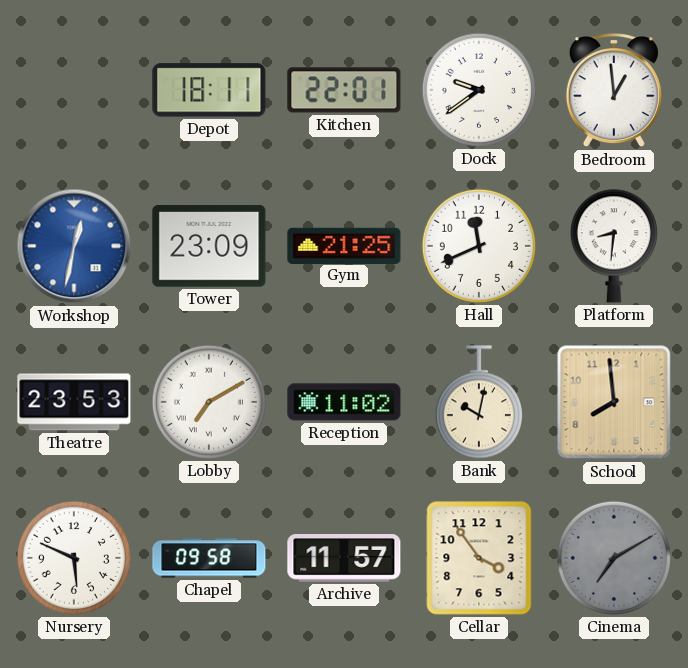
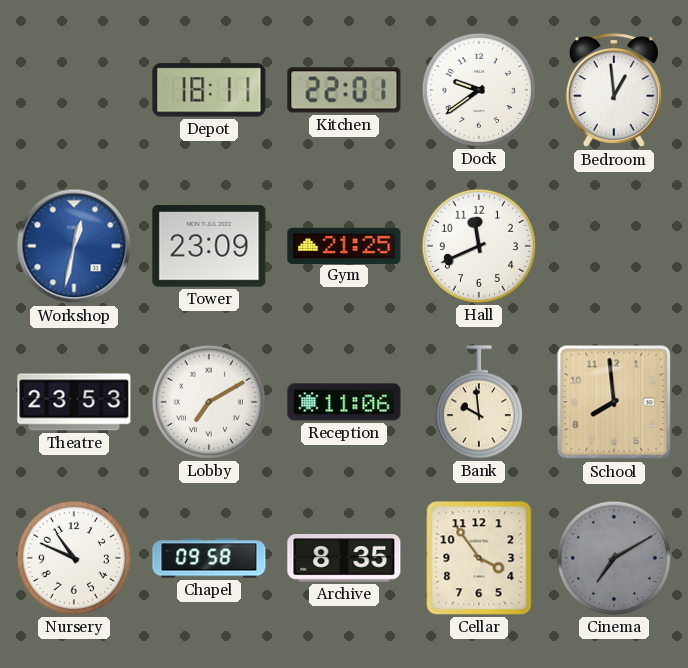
Platform: 8:31 -> none
Reception: 11:02 -> 11:06
Bank: 10:02 -> 9:59
Nursery: 5:49 -> 10:49
Archive: 11:57 -> 8:35
